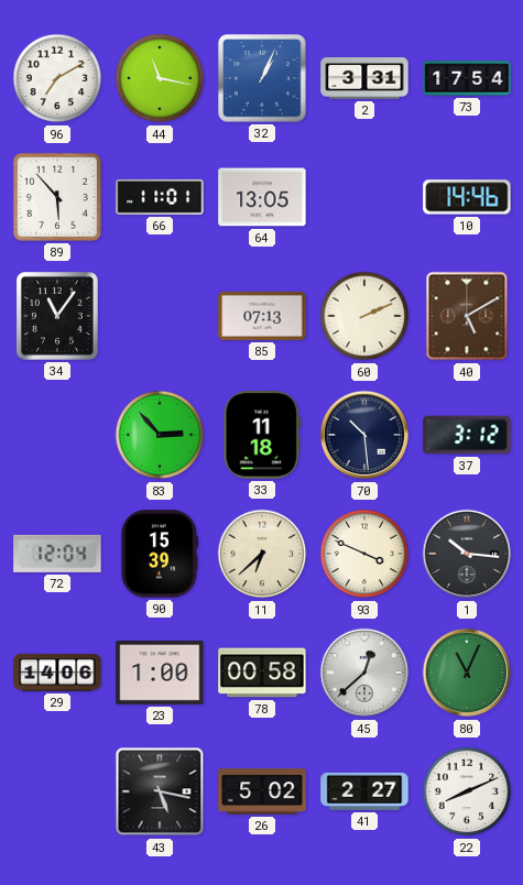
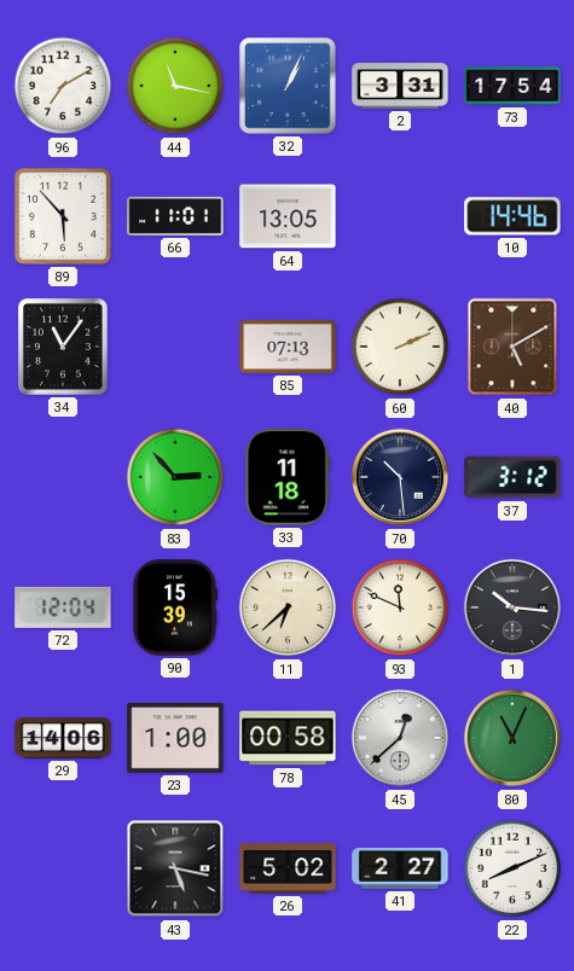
93: 3:49 -> 11:49
